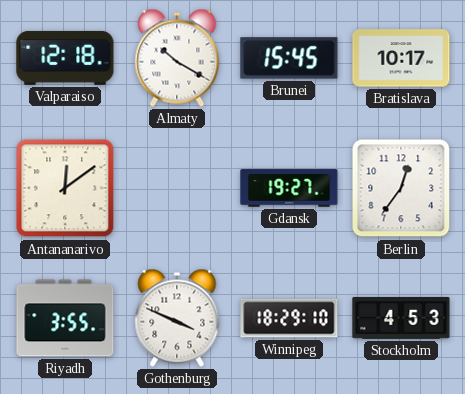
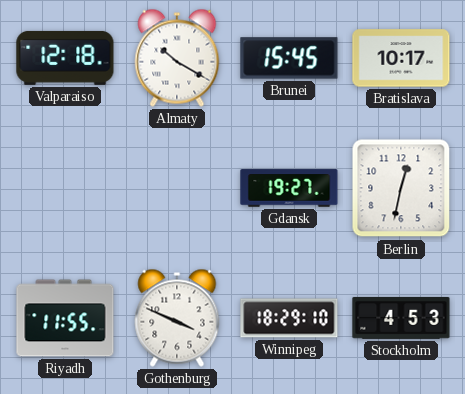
Antananarivo: 12:09 -> none
Berlin: 12:36 -> 12:32
Riyadh: 3:55 -> 11:55
